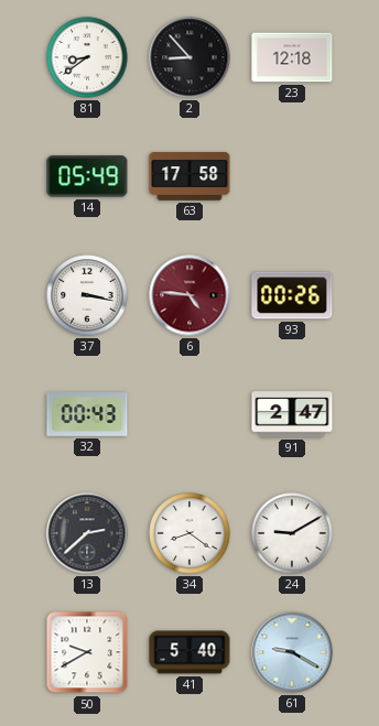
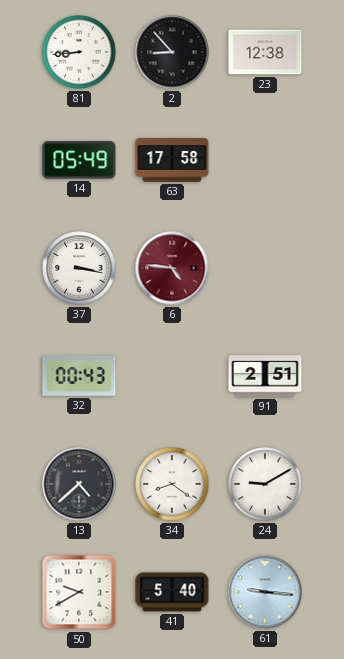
81: 8:39 -> 8:44
23: 12:18 -> 12:38
93: 00:26 -> none
91: 2:47 -> 2:51
13: 2:38 -> 4:38
61: 9:20 -> 9:16
